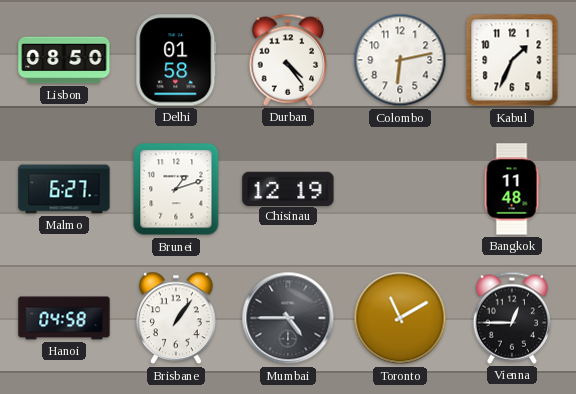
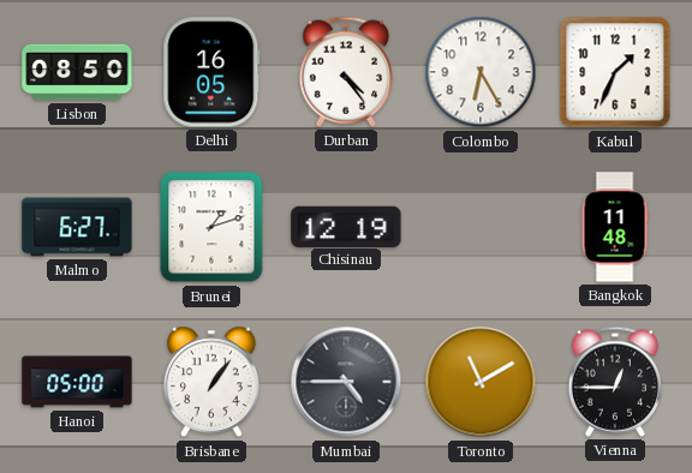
Delhi: 01:58 -> 16:05
Colombo: 6:13 -> 6:25
Hanoi: 04:58 -> 05:00
